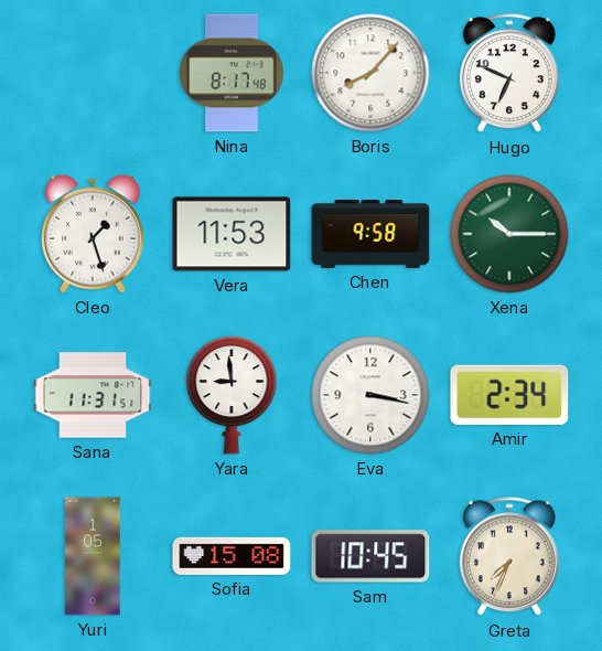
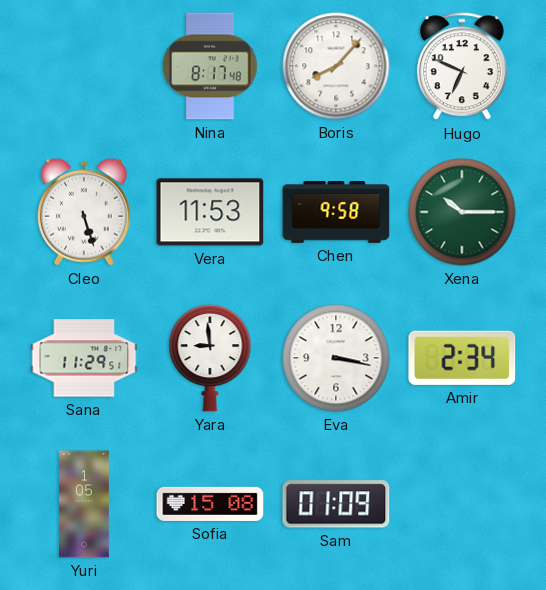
Cleo: 1:27 -> 5:27
Sana: 11:31 -> 11:29
Sam: 10:45 -> 01:09
Greta: 7:34 -> none
